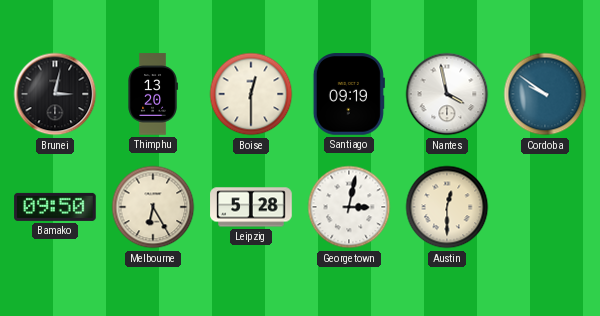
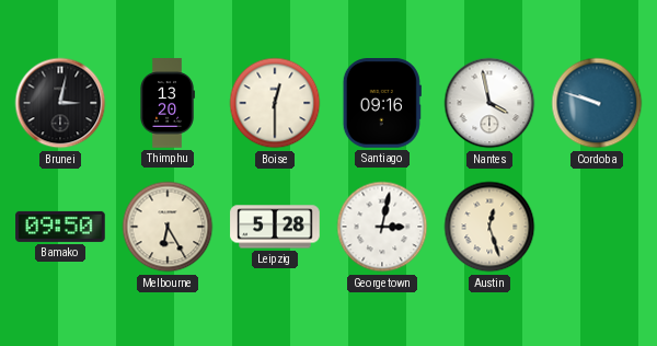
Santiago: 09:19 -> 09:16
Cordoba: 9:51 -> 9:48
Austin: 12:30 -> 12:27
